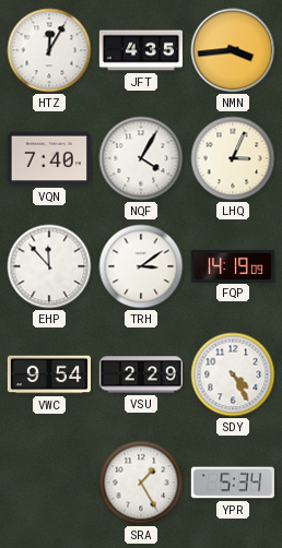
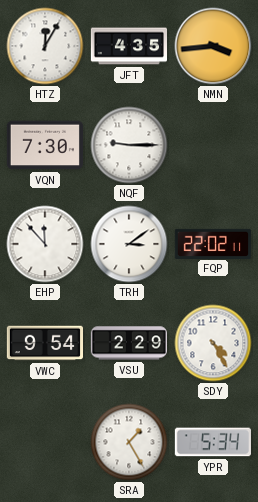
VQN: 7:40 -> 7:30
NQF: 4:05 -> 9:15
LHQ: 3:04 -> none
FQP: 14:19 -> 22:02
